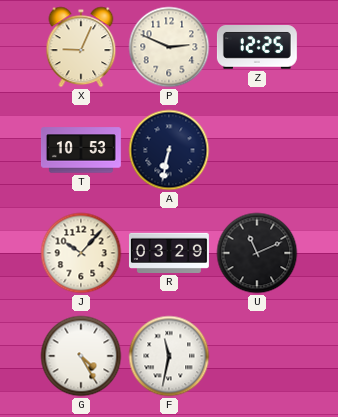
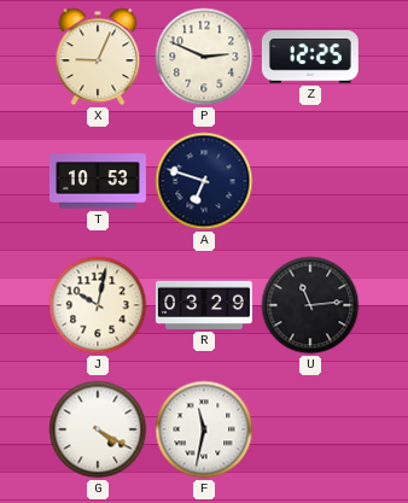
A: 6:32 -> 6:48
J: 10:07 -> 10:02
U: 11:11 -> 11:14
G: 4:25 -> 4:20
